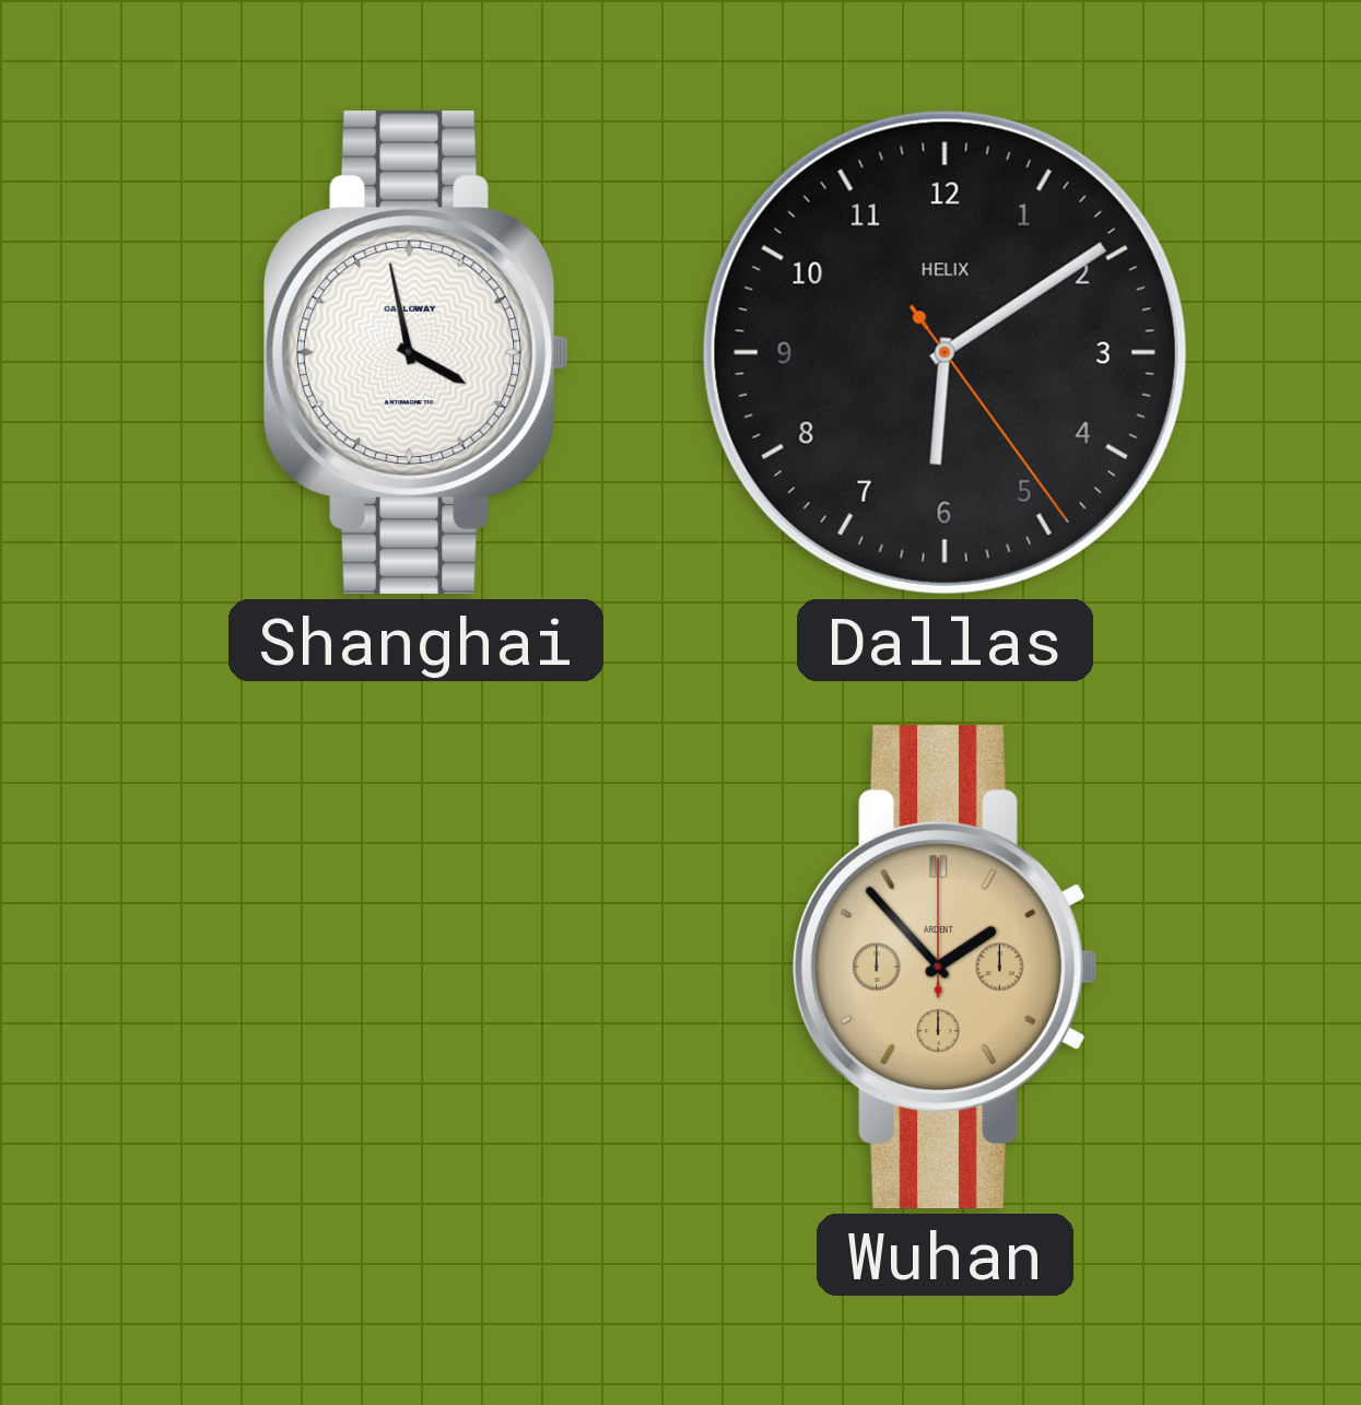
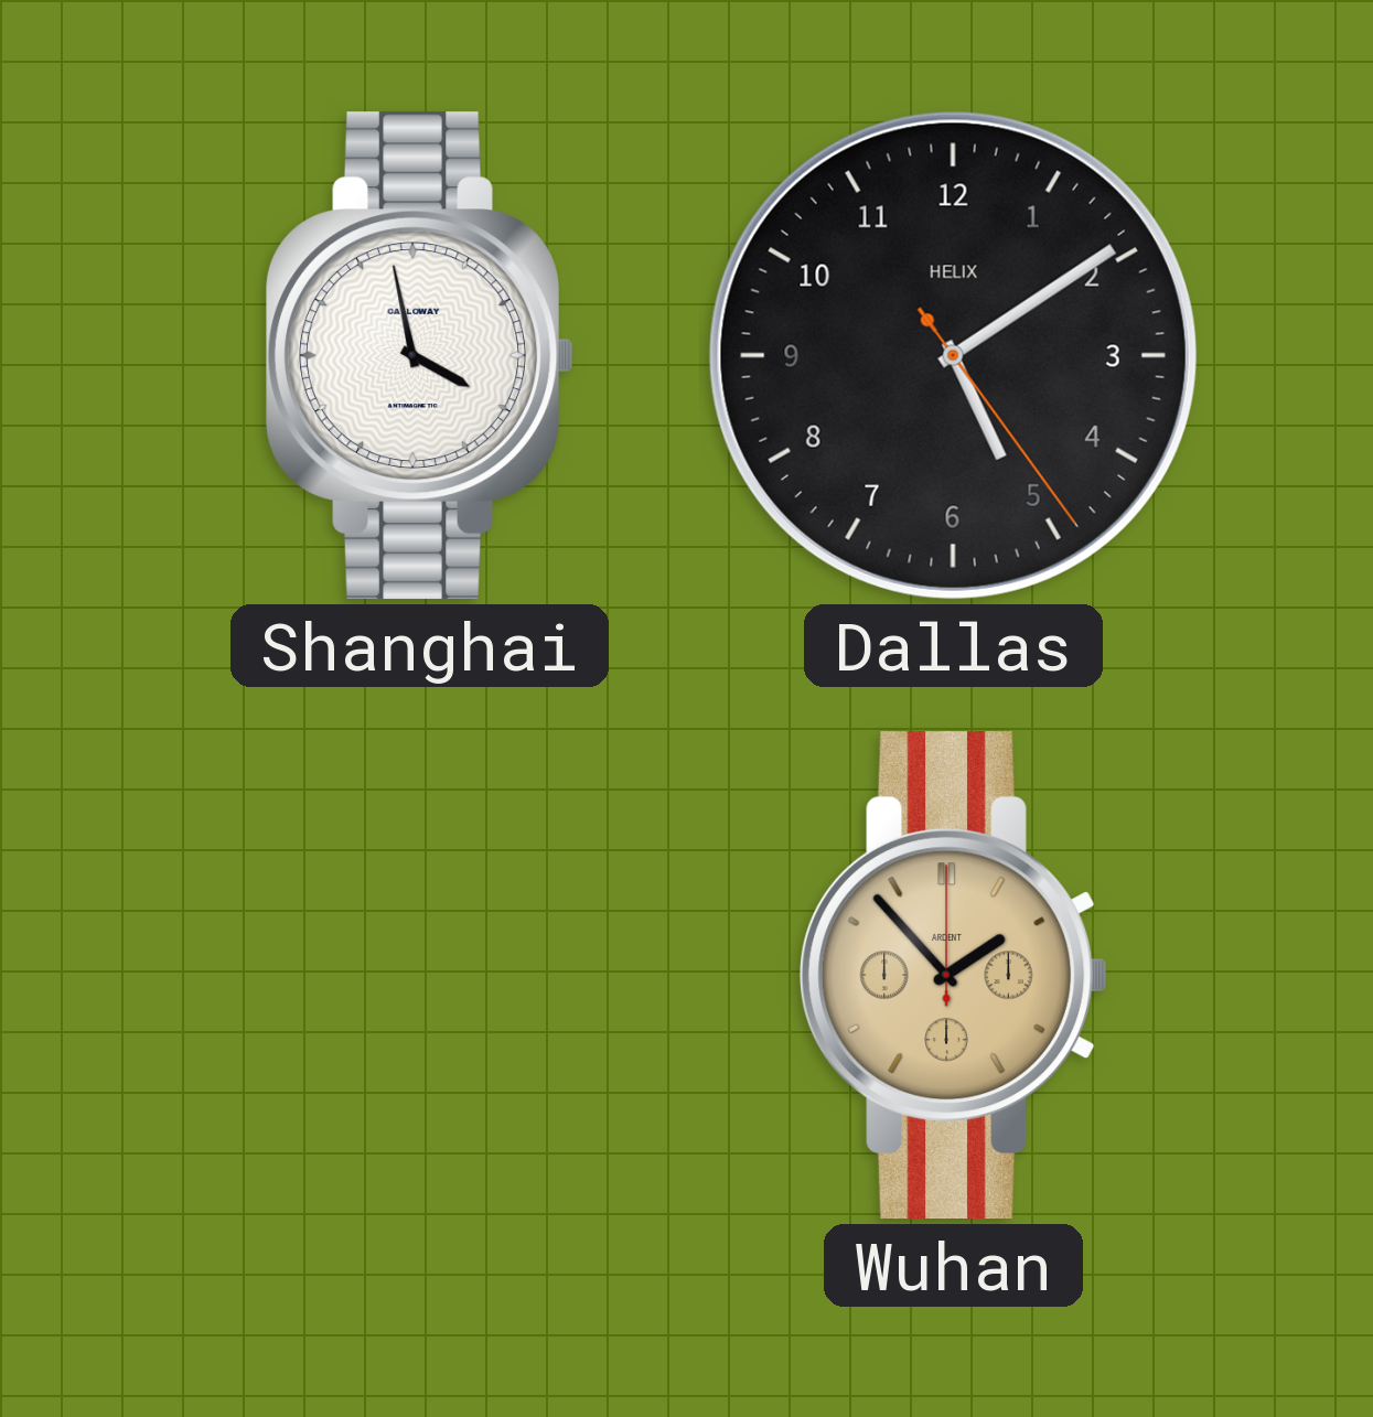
Dallas: 6:09 -> 5:09
